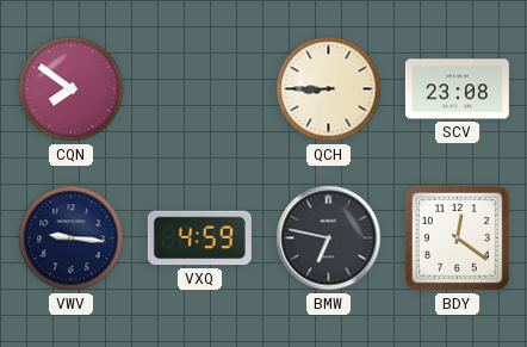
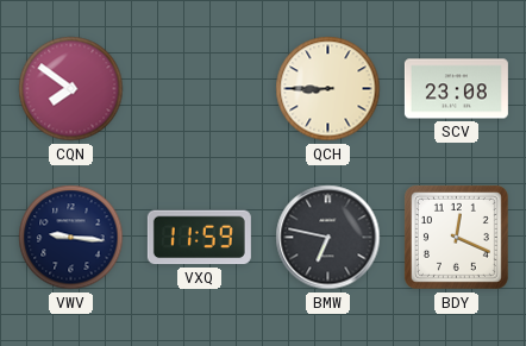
VXQ: 4:59 -> 11:59
BDY: 12:21 -> 12:19
